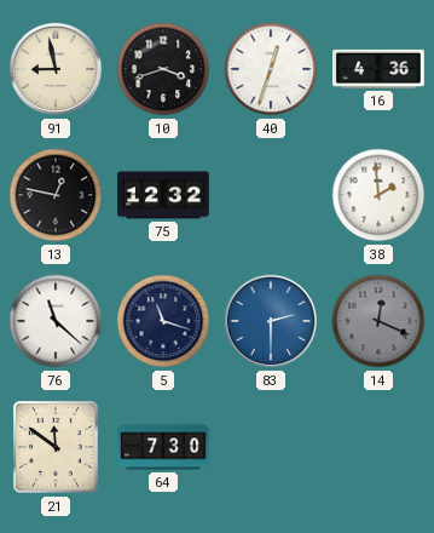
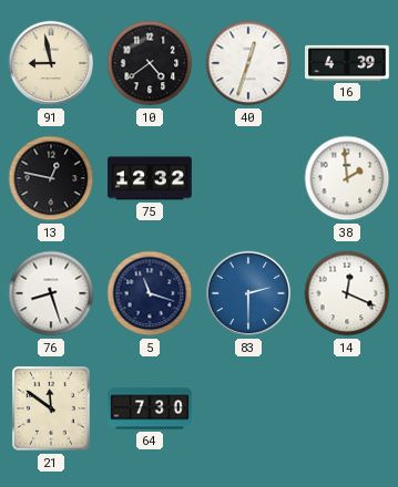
10: 3:42 -> 4:39
16: 4:36 -> 4:39
76: 11:22 -> 8:27
14 dial: grey -> white
